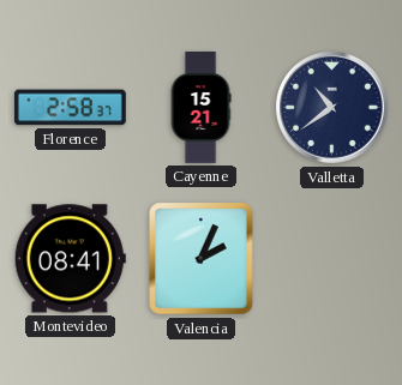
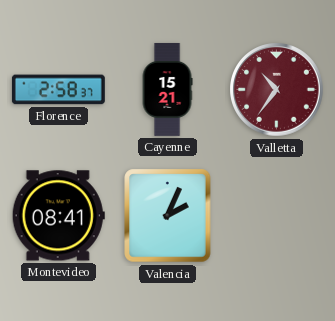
Valletta: 10:39 -> 10:36
Valletta dial: navy -> burgundy
